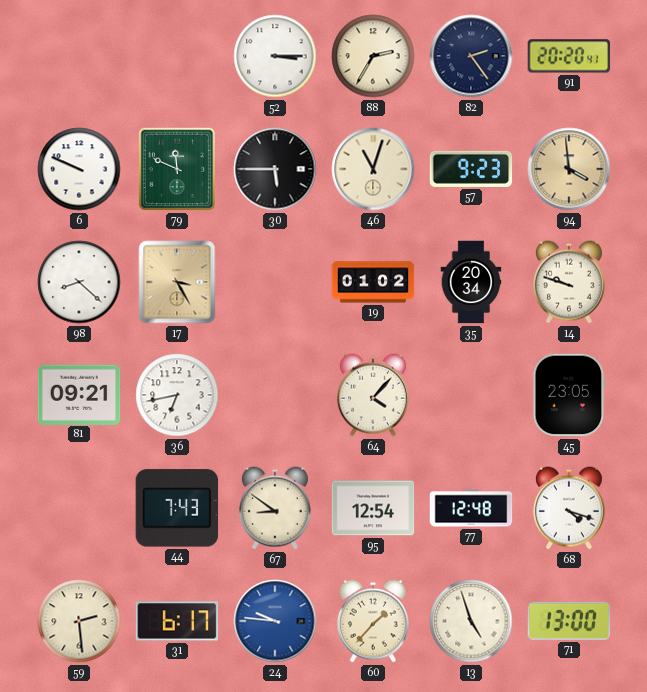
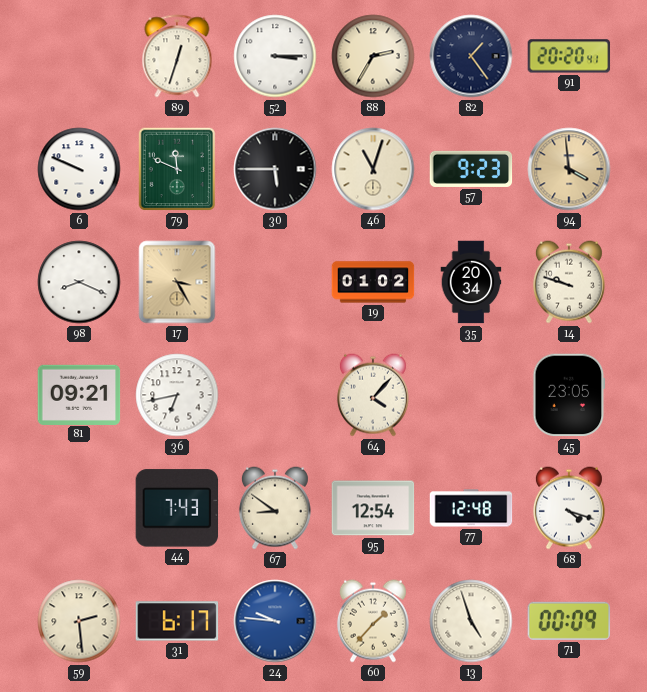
89: none -> 12:33
82: 2:24 -> 1:24
98: 8:22 -> 8:19
71: 13:00 -> 00:09
